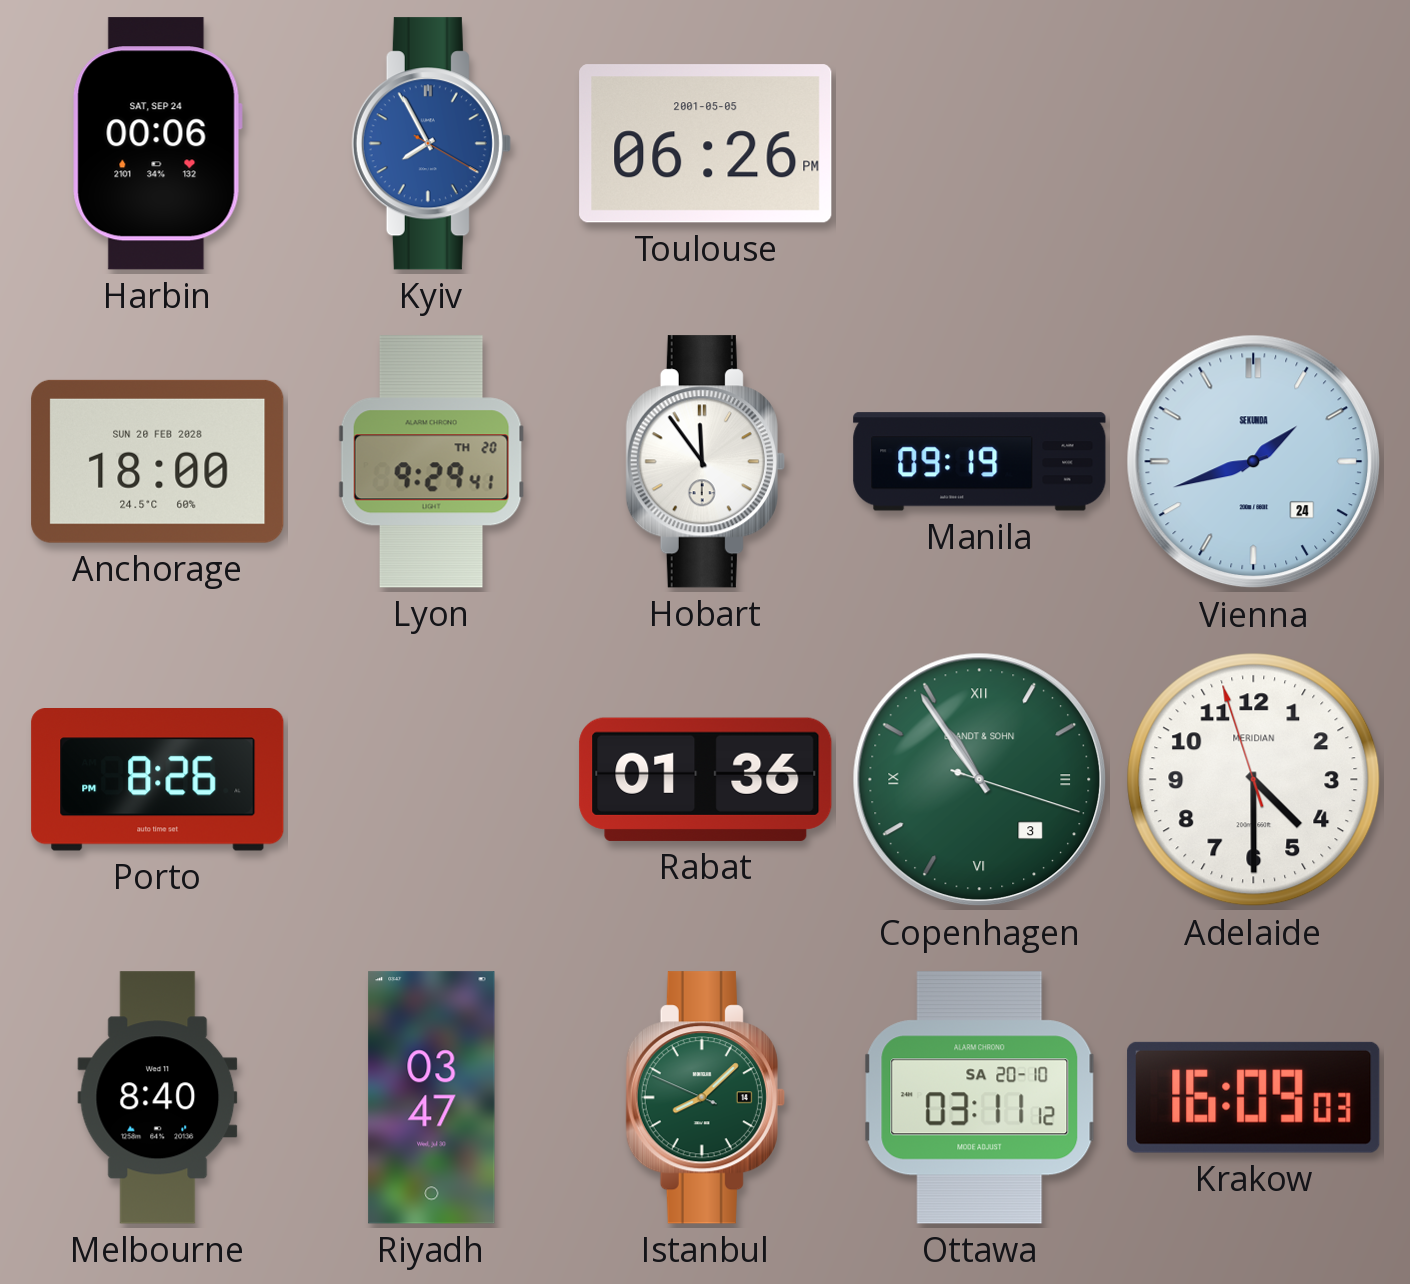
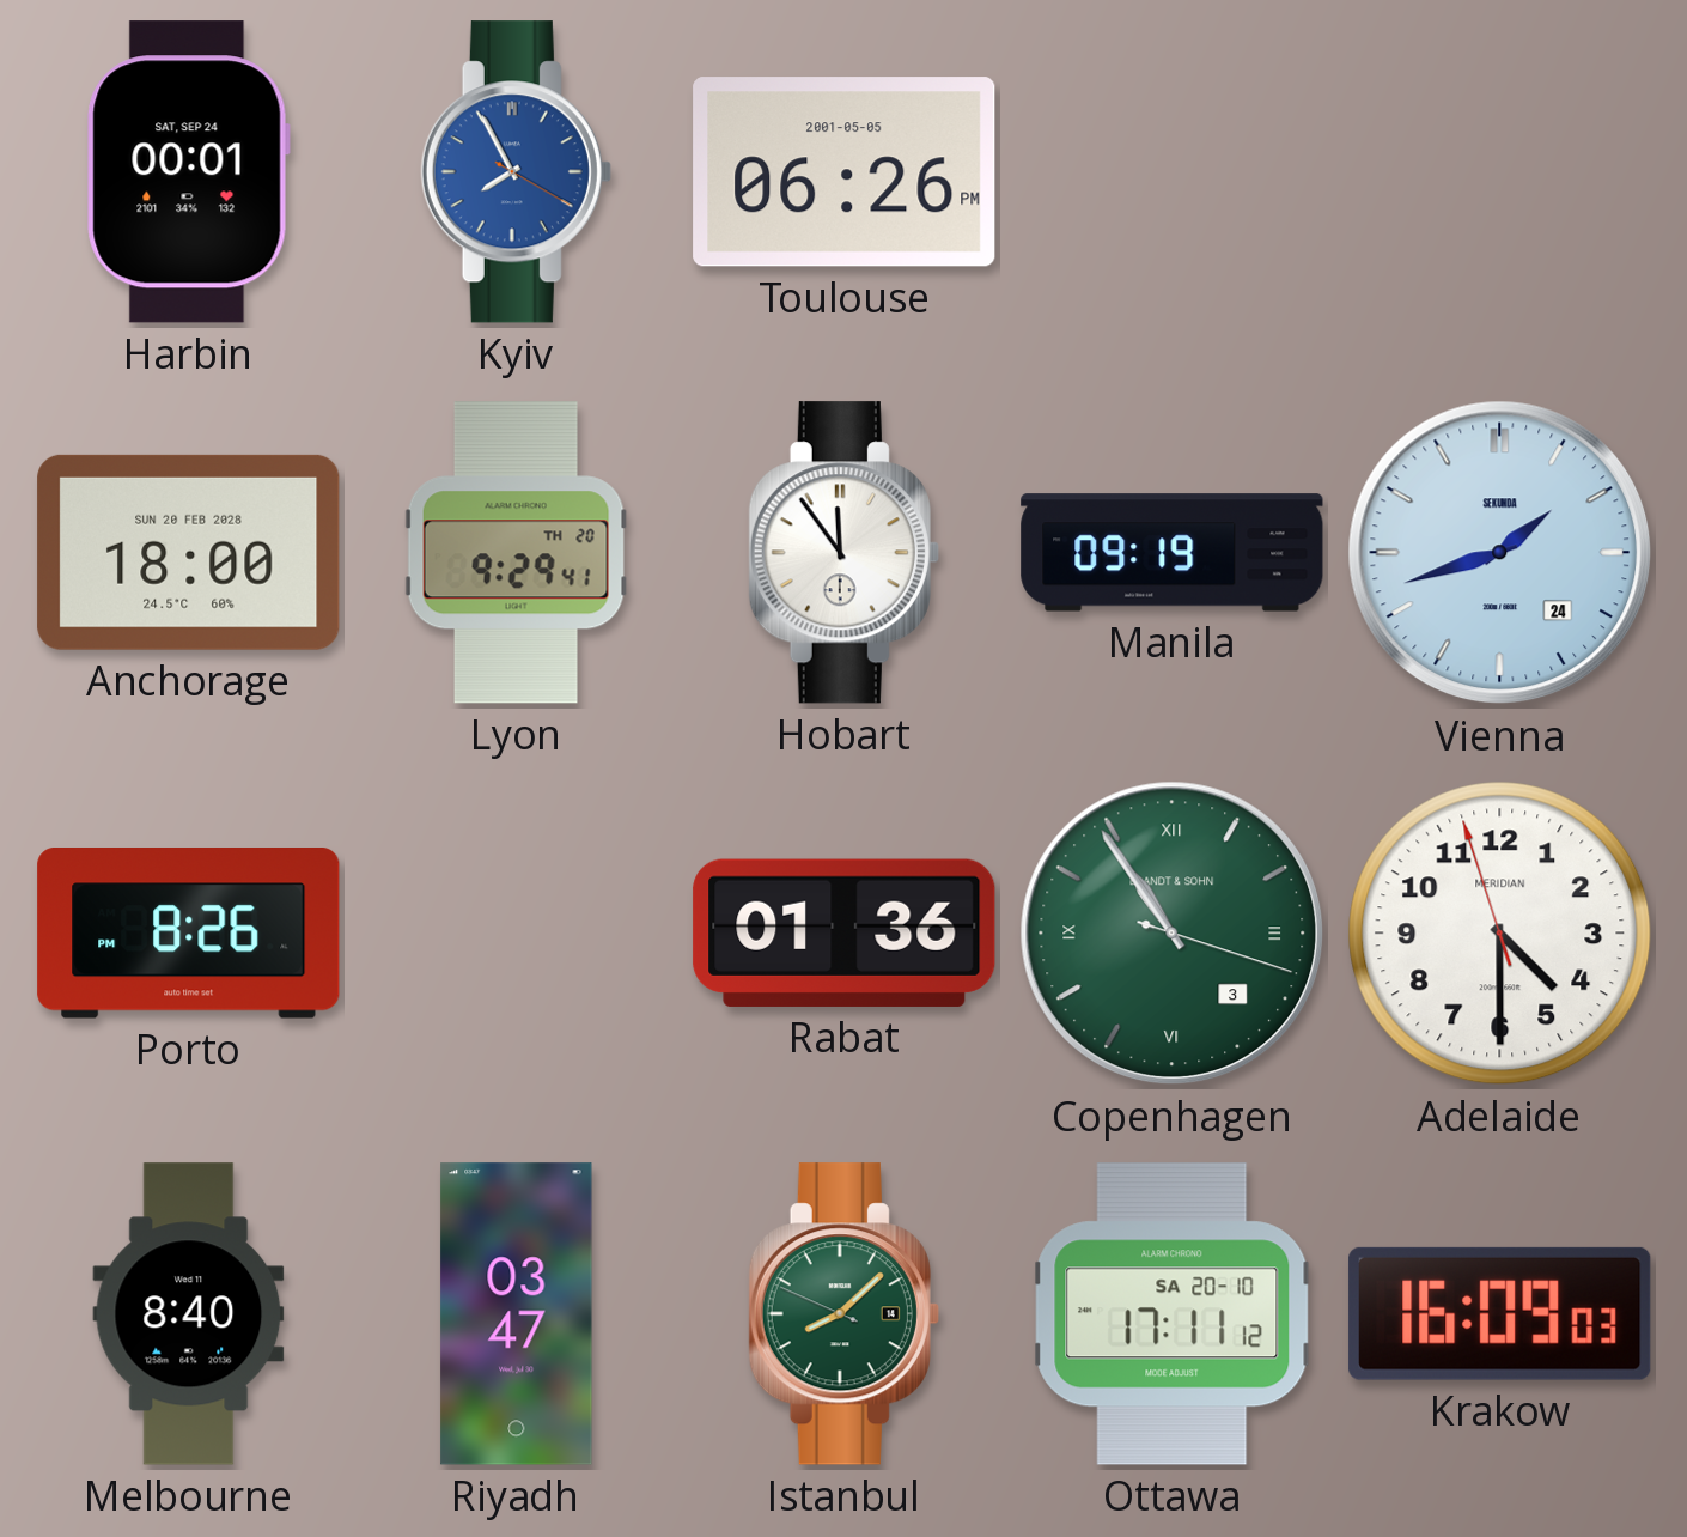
Harbin: 00:06 -> 00:01
Ottawa: 03:11 -> 17:11
